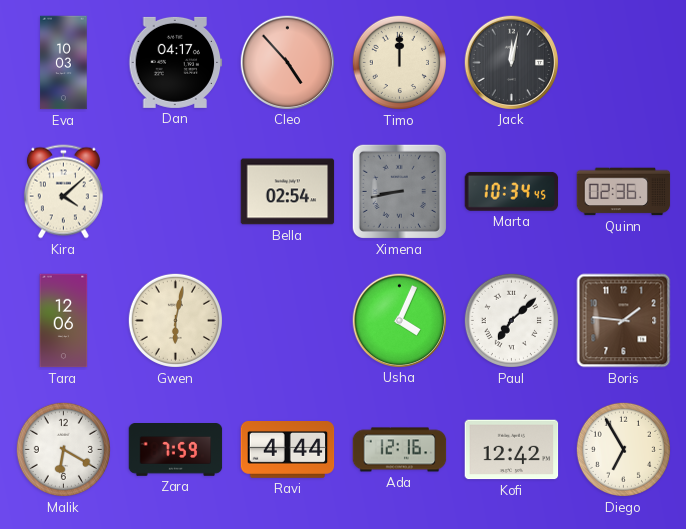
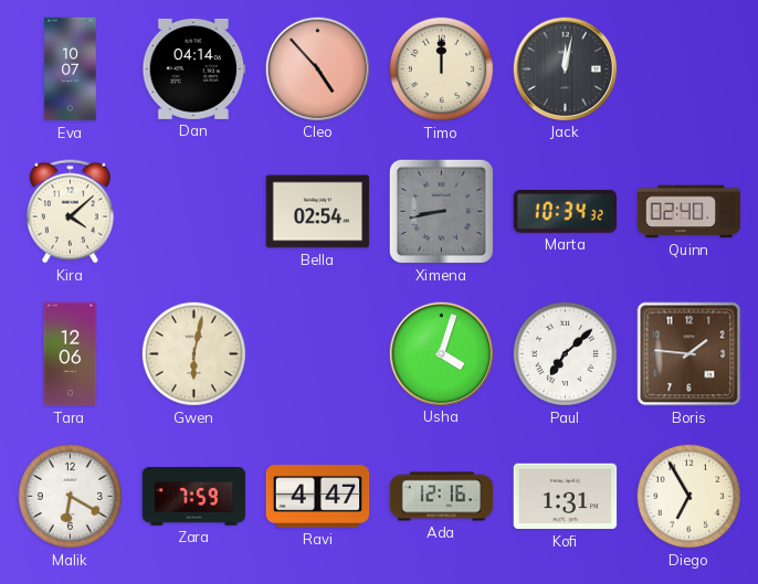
Eva: 10:03 -> 10:07
Dan: 04:17 -> 04:14
Marta: 10:34:45 -> 10:34:32
Quinn: 02:36 -> 02:40
Usha: 4:04 -> 4:03
Ravi: 4:44 -> 4:47
Kofi: 12:42 -> 1:31
